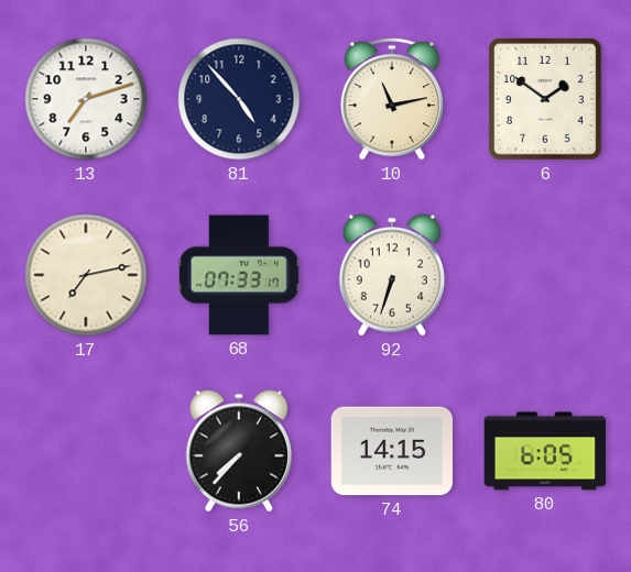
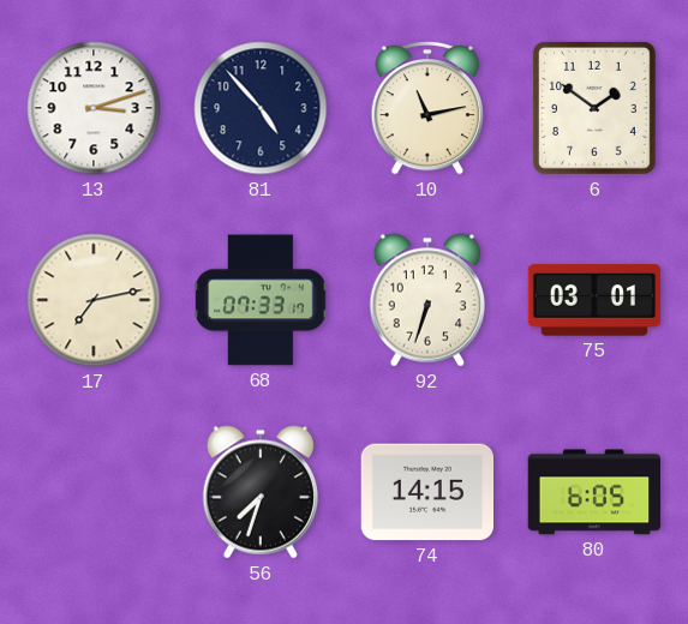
13: 7:12 -> 3:12
75: none -> 03:01
56: 7:37 -> 7:33
